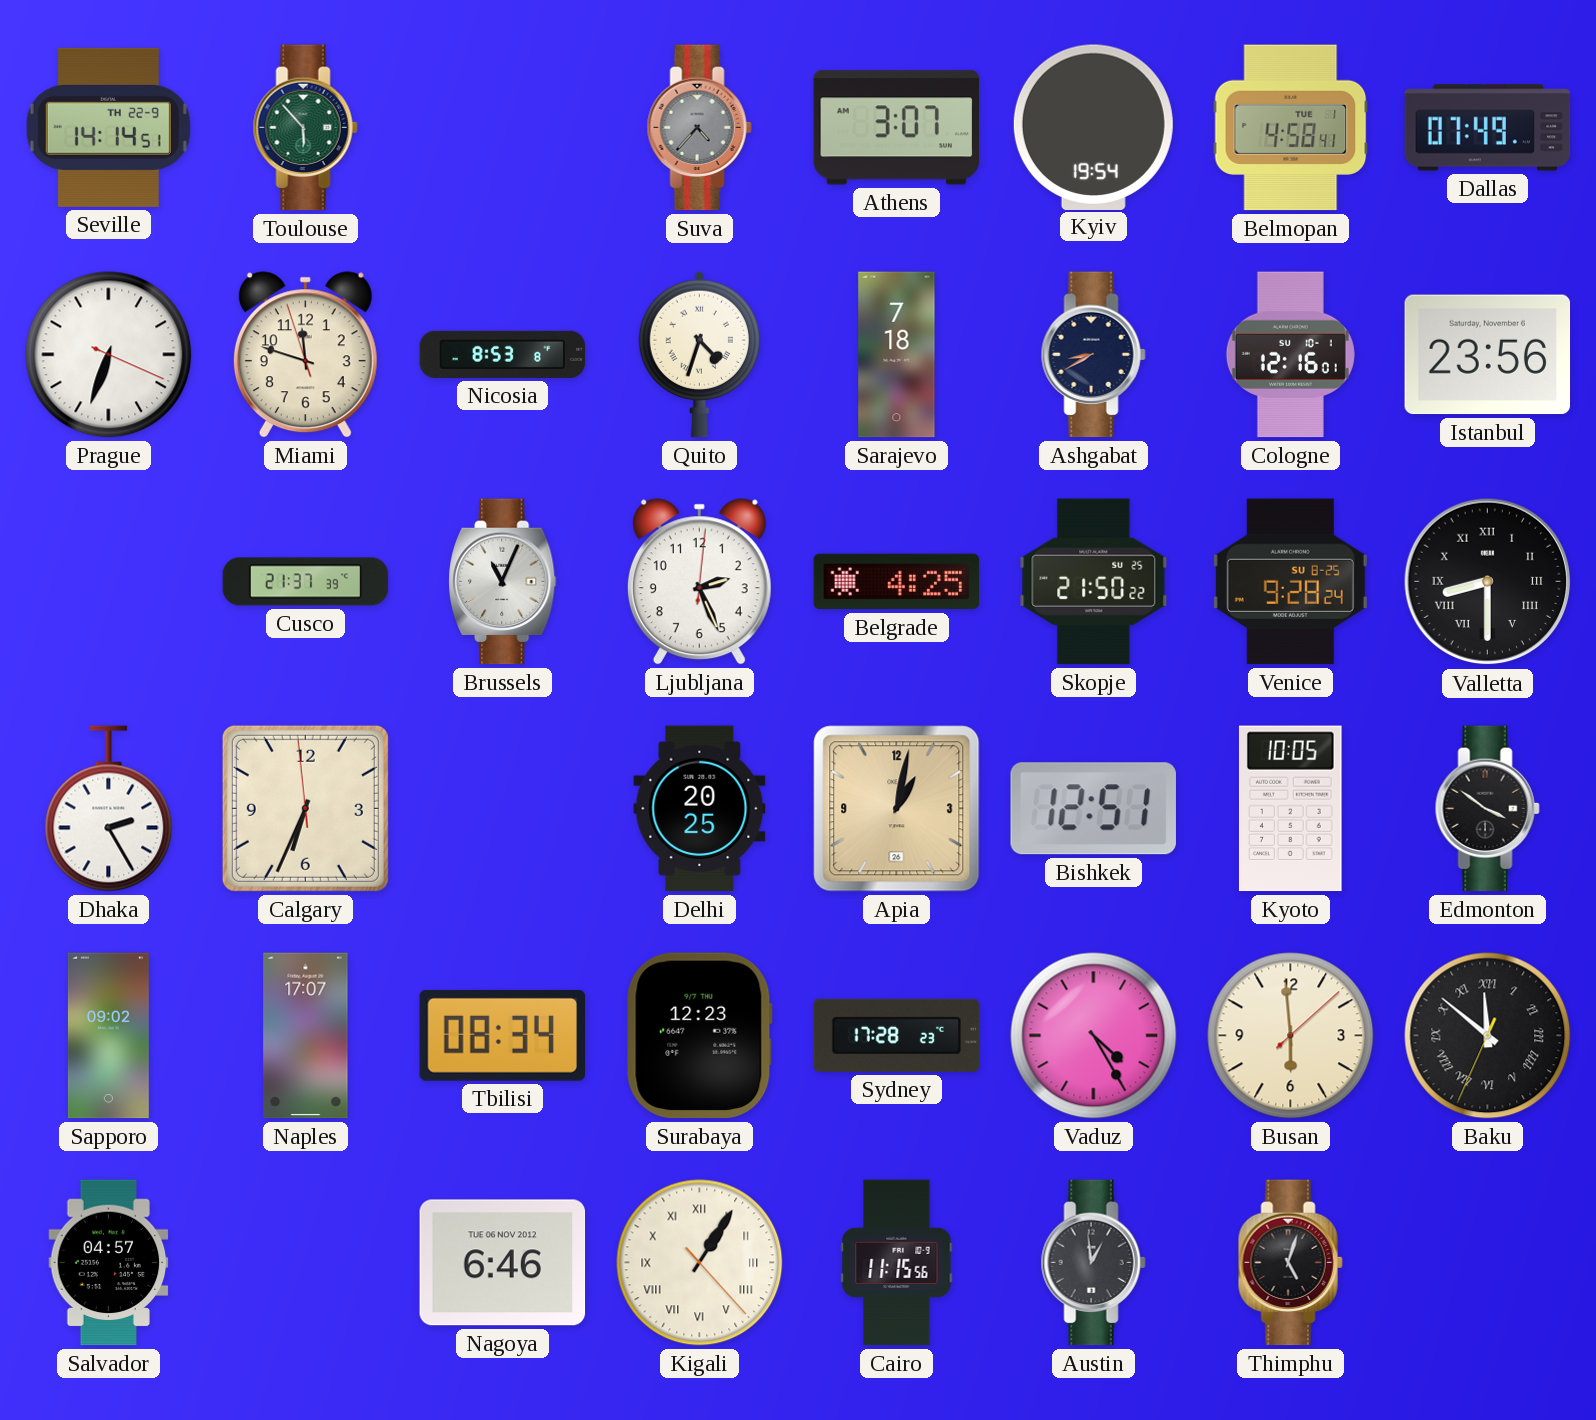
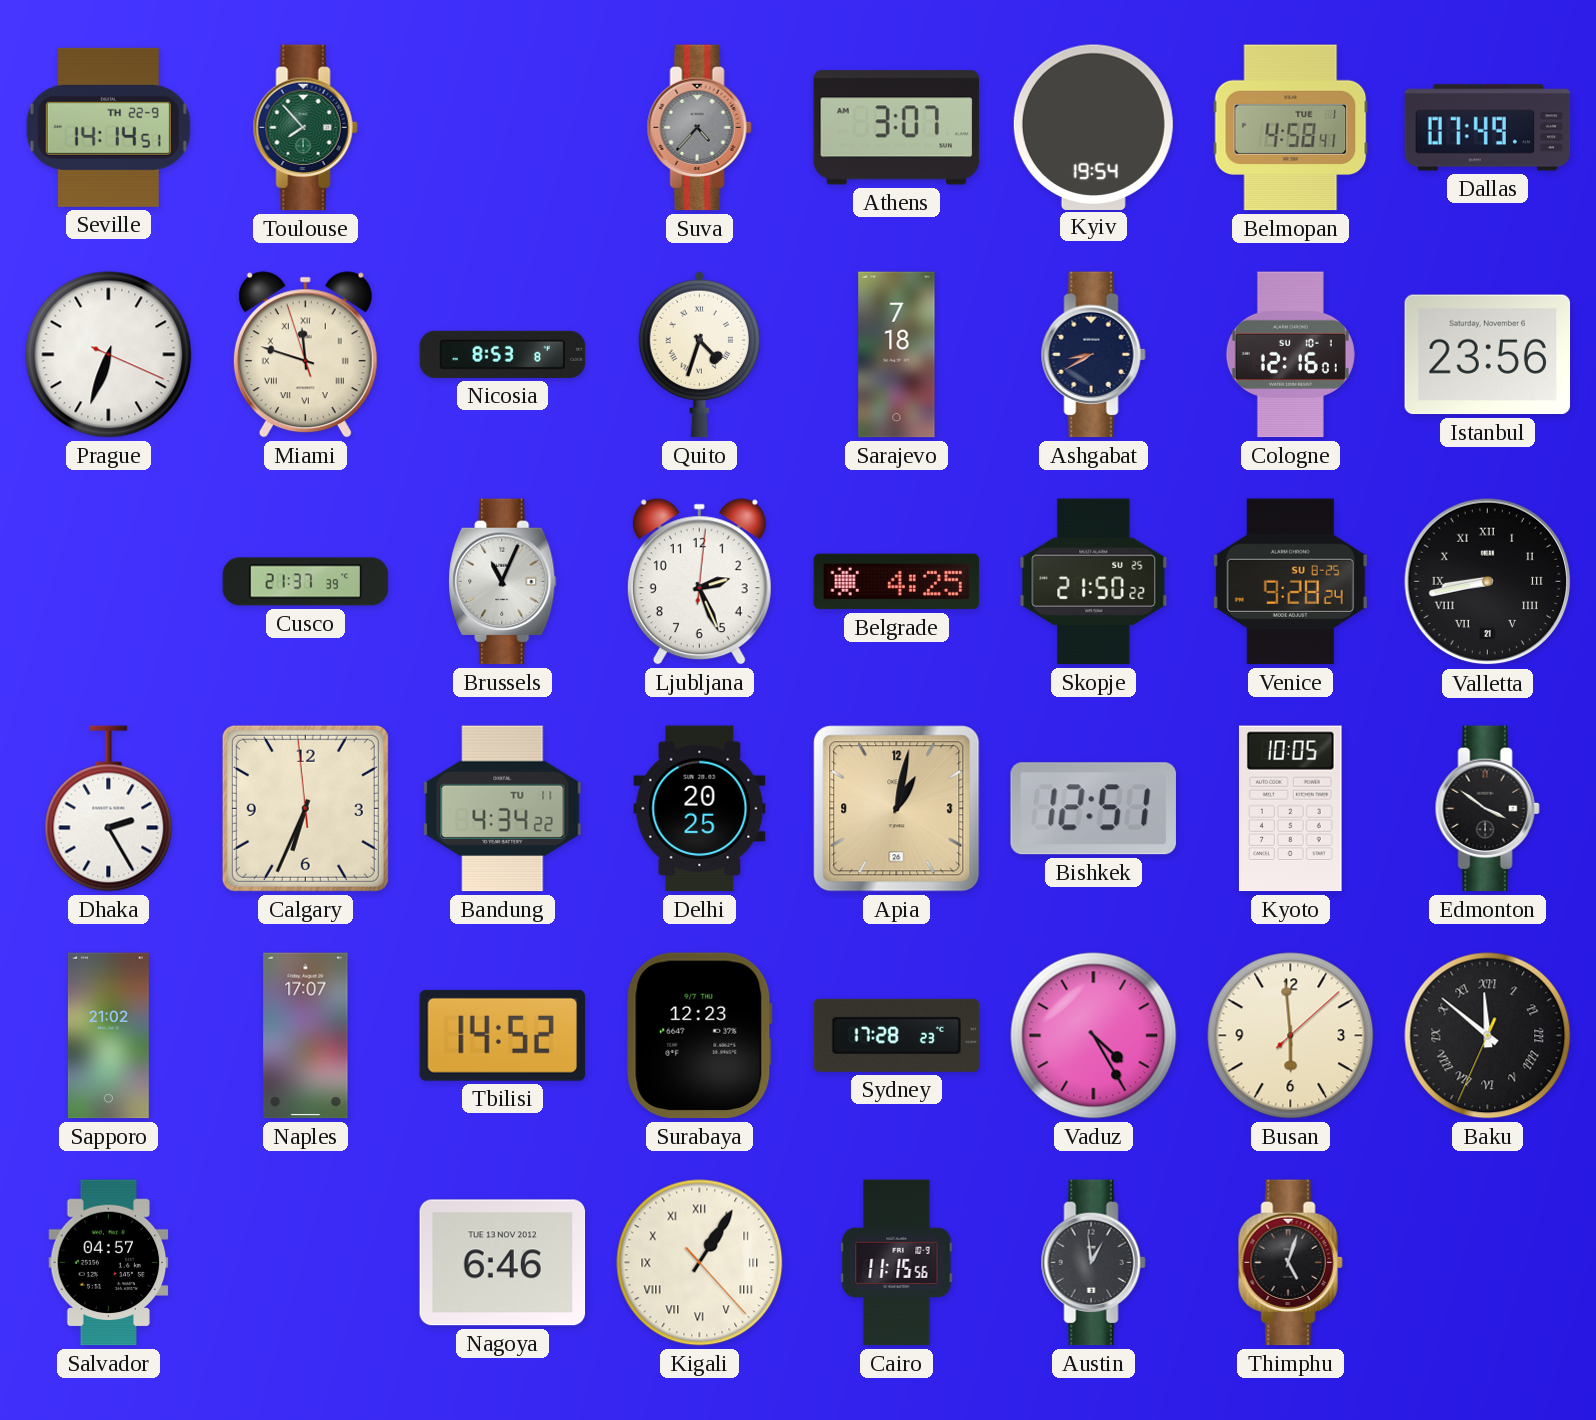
Toulouse: 5:53 -> 7:53
Miami numerals: Arabic -> Roman
Valletta: 8:30 -> 8:43
Bandung: none -> 4:34
Sapporo: 09:02 -> 21:02
Tbilisi: 08:34 -> 14:52
Nagoya date: TUE 06 NOV 2012 -> TUE 13 NOV 2012
